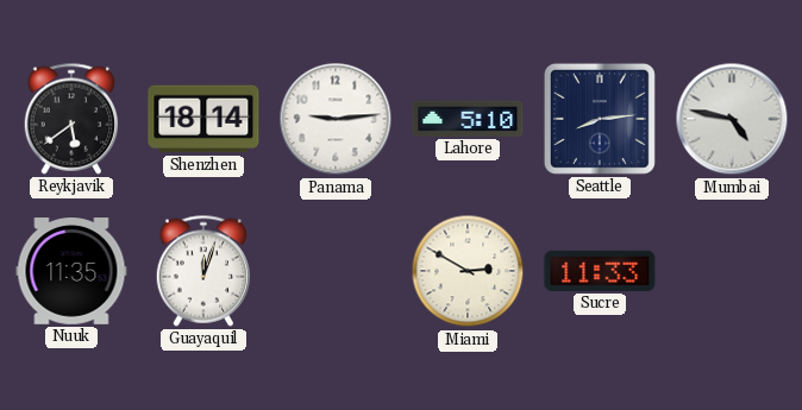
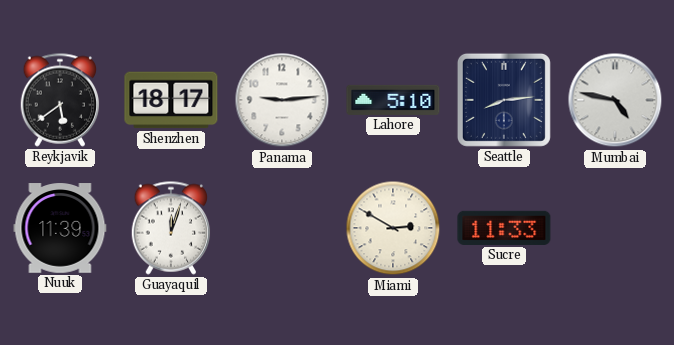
Shenzhen: 18:14 -> 18:17
Nuuk: 11:35 -> 11:39
